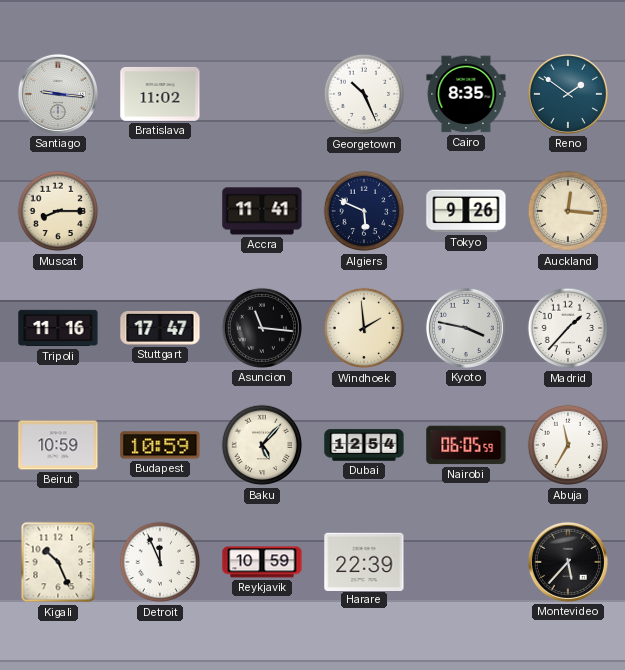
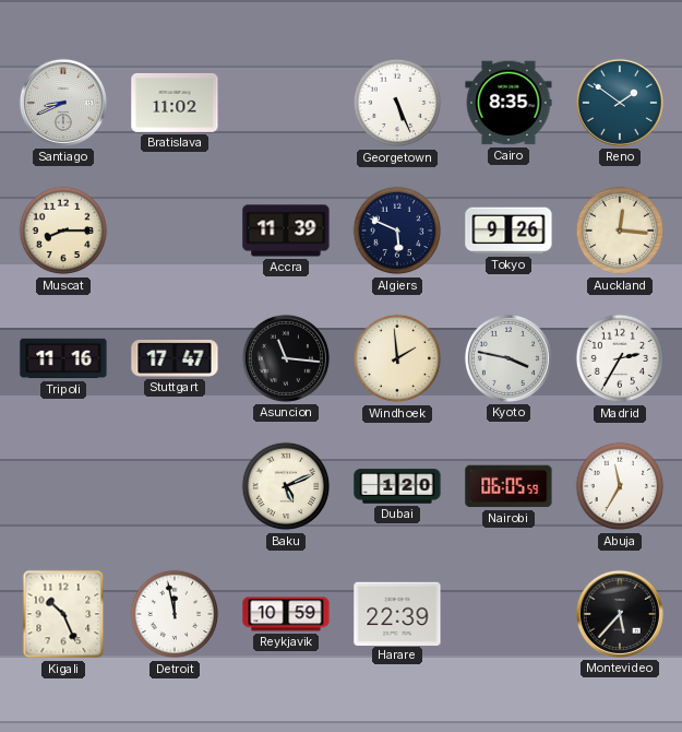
Santiago: 9:16 -> 8:41
Georgetown: 10:26 -> 5:26
Accra: 11:41 -> 11:39
Madrid: 1:37 -> 2:35
Beirut: 10:59 -> none
Budapest: 10:59 -> none
Baku: 5:07 -> 5:11
Dubai: 12:54 -> 1:20
Detroit: 11:56 -> 11:58
